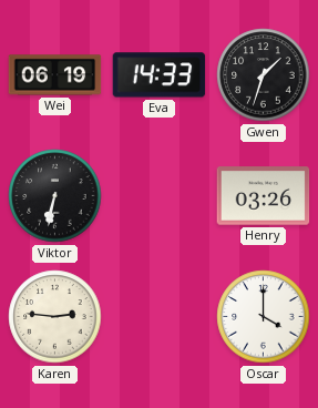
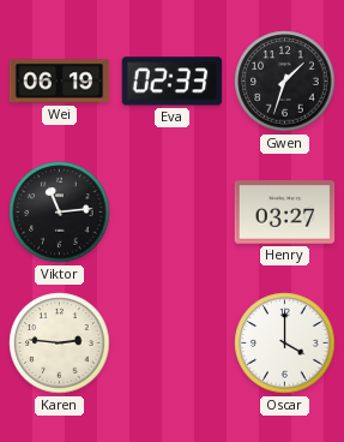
Eva: 14:33 -> 02:33
Viktor: 6:32 -> 11:14
Henry: 03:26 -> 03:27
